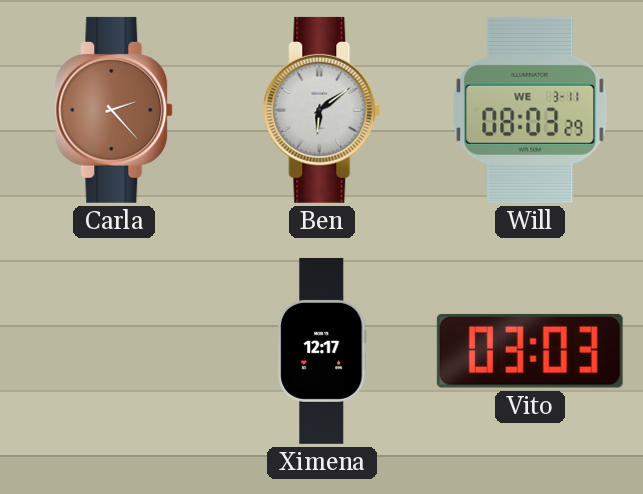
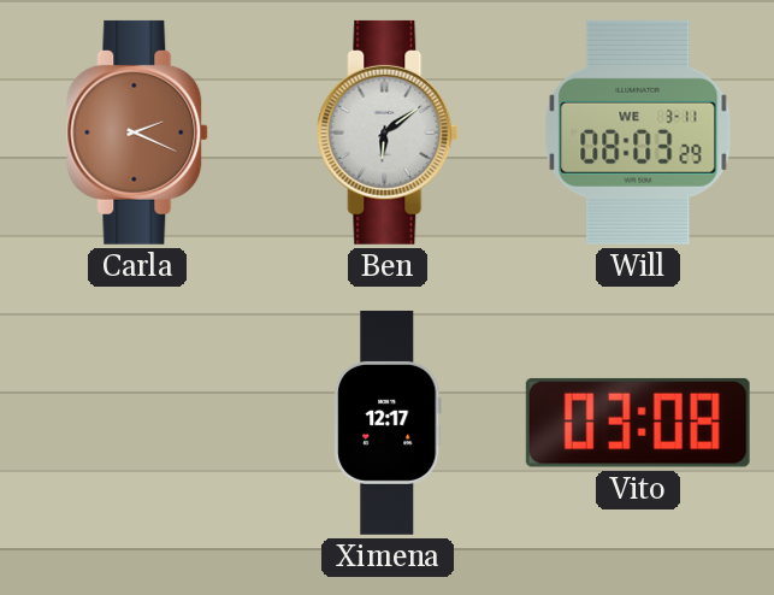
Carla: 2:23 -> 2:19
Vito: 03:03 -> 03:08
